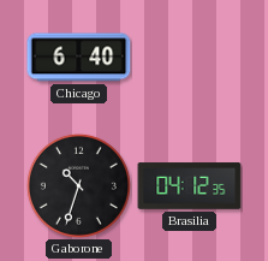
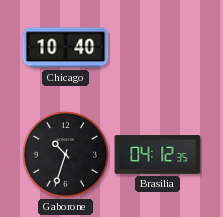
Chicago: 6:40 -> 10:40
